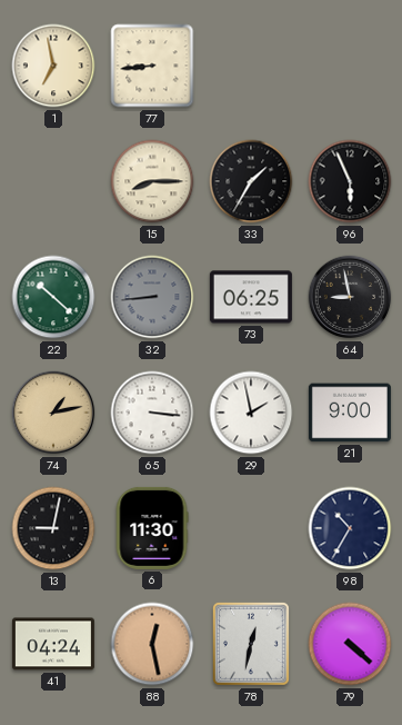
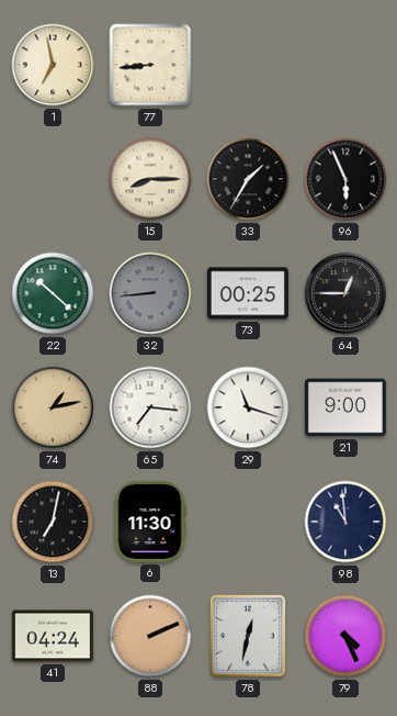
73: 06:25 -> 00:25
64: 8:58 -> 12:45
65: 3:16 -> 7:16
29: 1:58 -> 11:18
13: 9:02 -> 7:02
98: 10:35 -> 10:59
88: 12:28 -> 2:11
79: 4:22 -> 4:26
